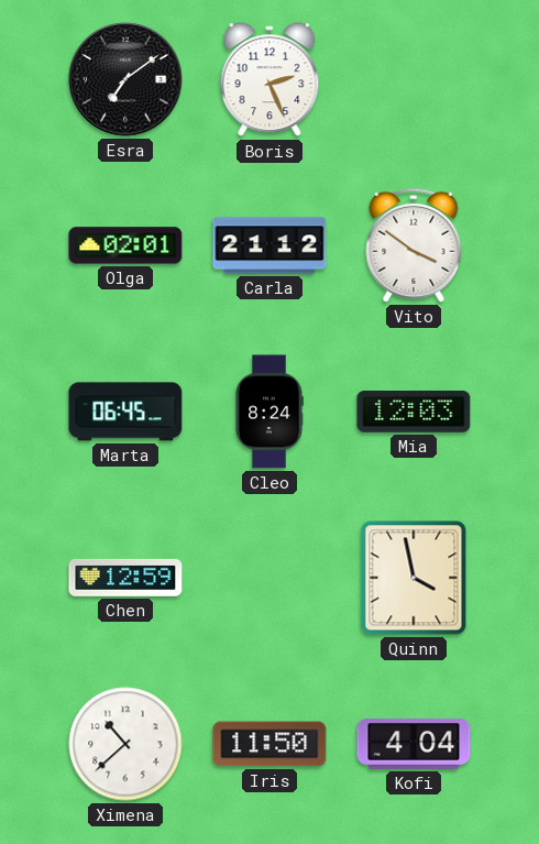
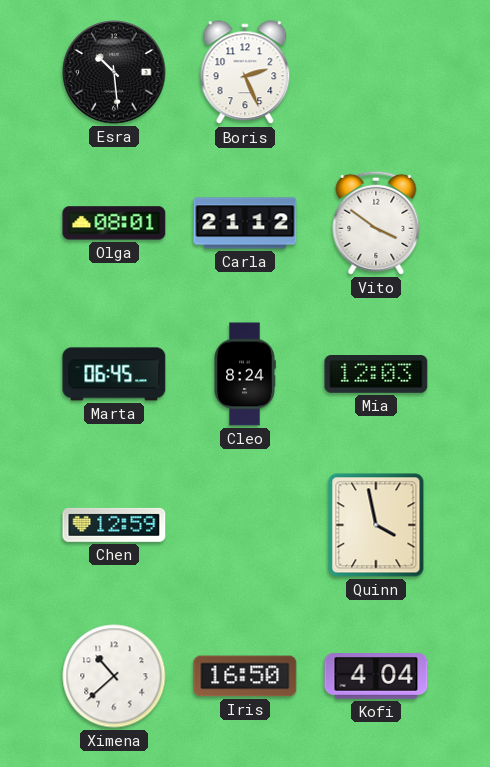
Esra: 7:09 -> 10:29
Olga: 02:01 -> 08:01
Iris: 11:50 -> 16:50
